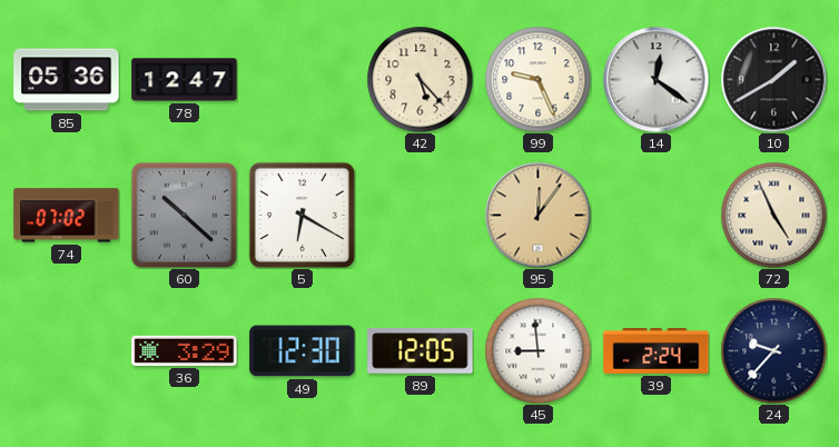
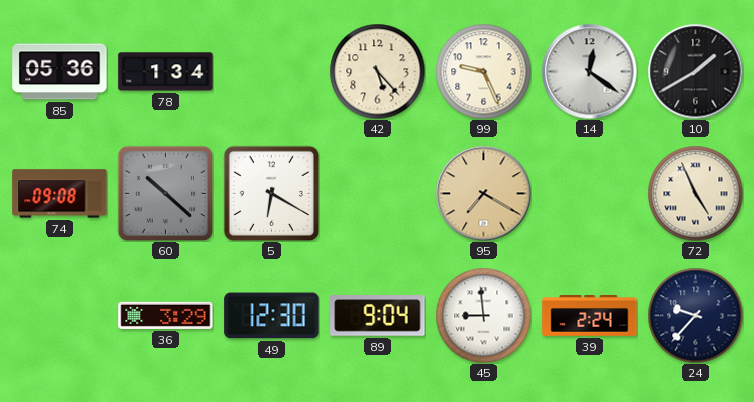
78: 12:47 -> 1:34
74: 07:02 -> 09:08
95: 12:06 -> 7:20
89: 12:05 -> 9:04
